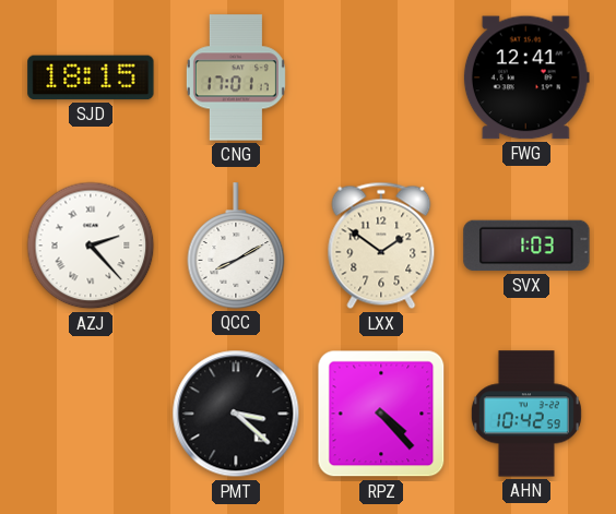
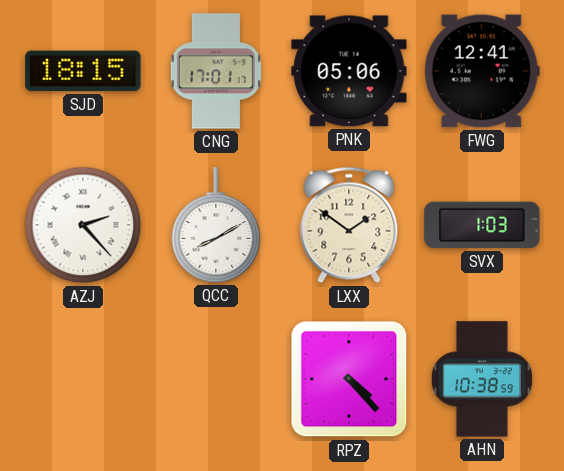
PNK: none -> 05:06
PMT: 3:22 -> none
AHN: 10:42 -> 10:38
